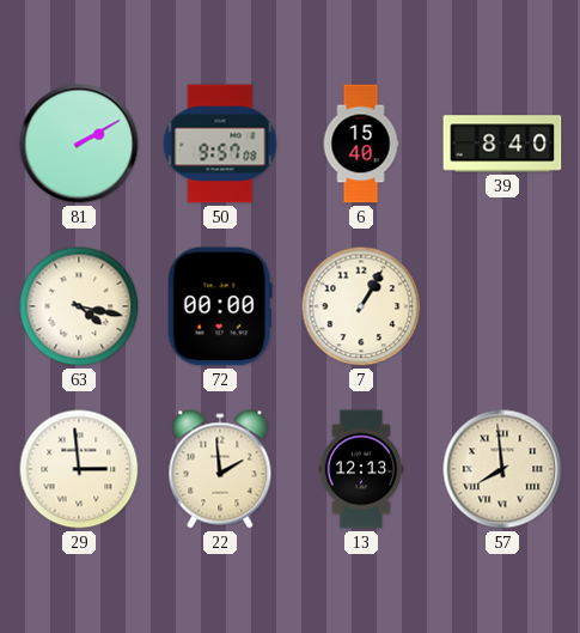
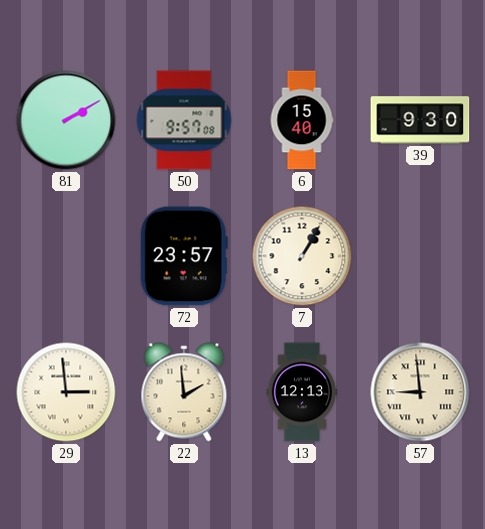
39: 8:40 -> 9:30
63: 4:17 -> none
72: 00:00 -> 23:57
57: 7:59 -> 8:59
